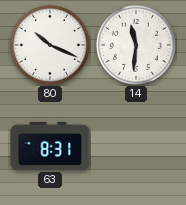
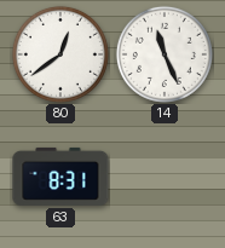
80: 10:19 -> 12:39
14: 11:31 -> 11:26
